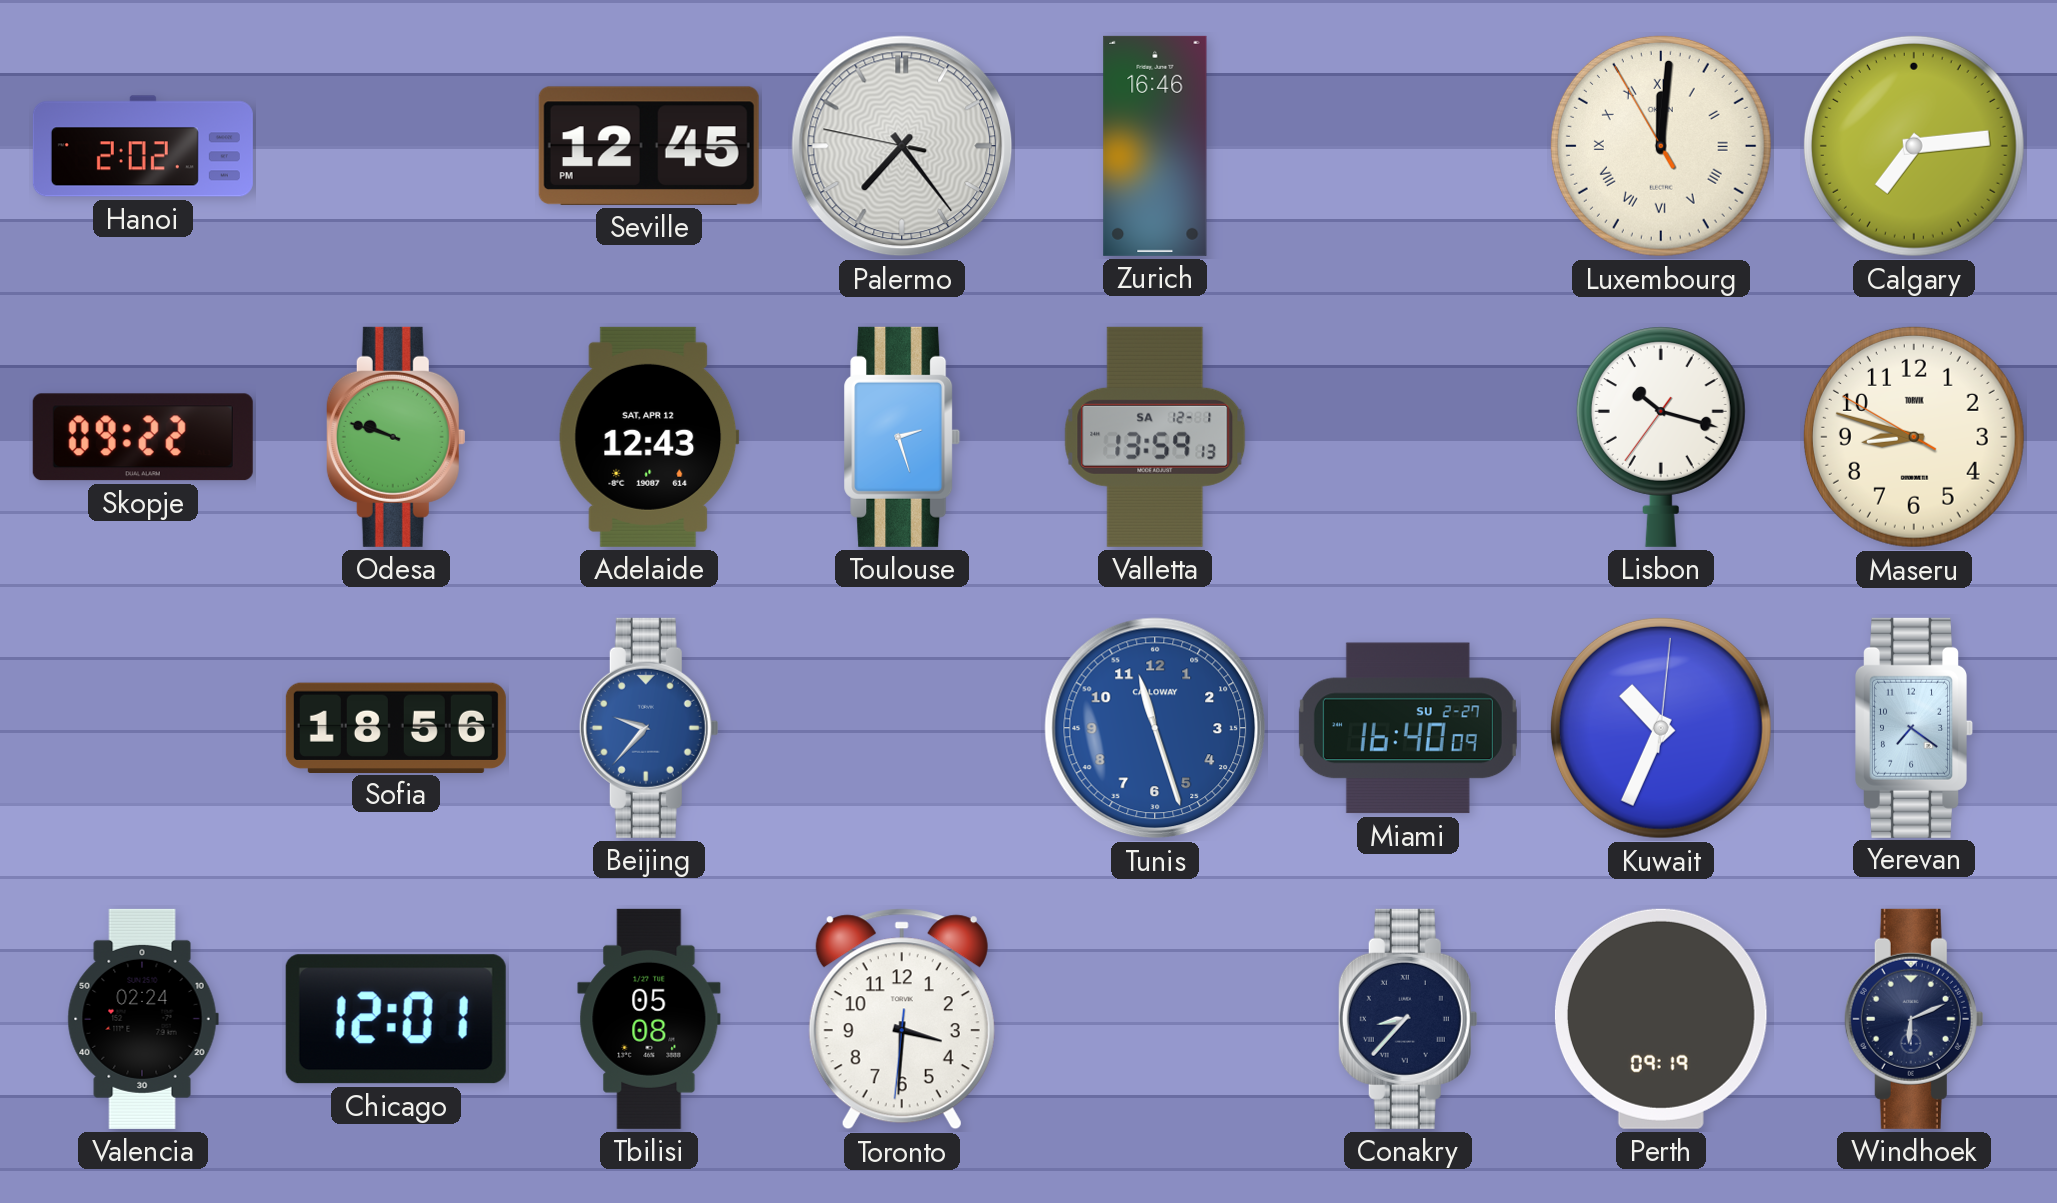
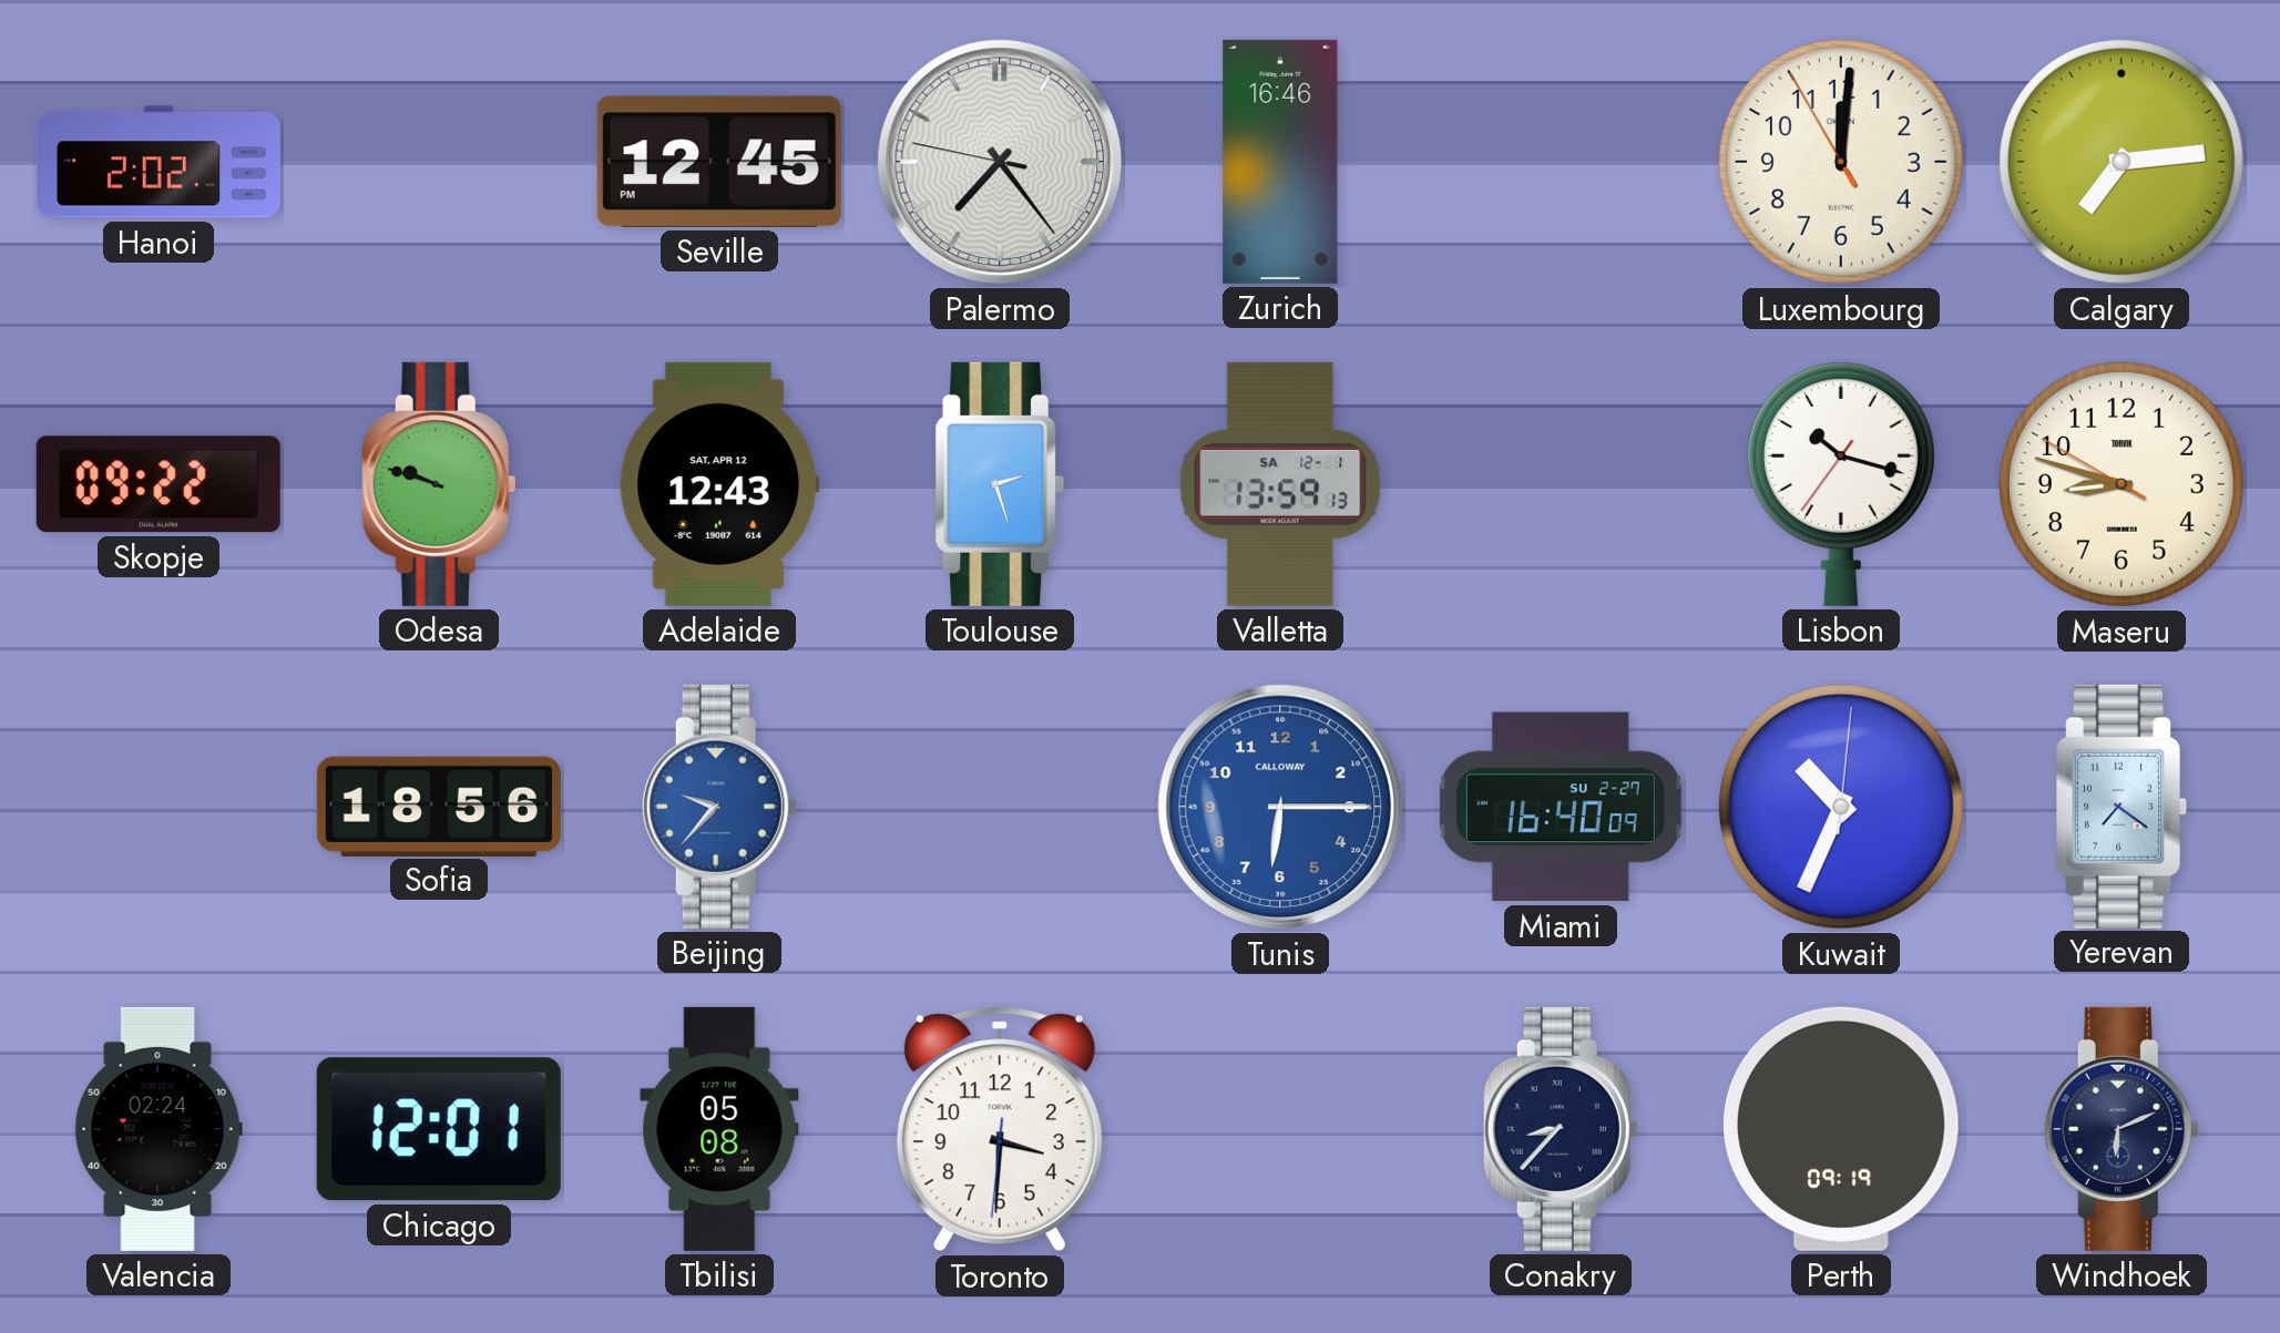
Luxembourg numerals: Roman -> Arabic
Tunis: 11:27 -> 6:15
